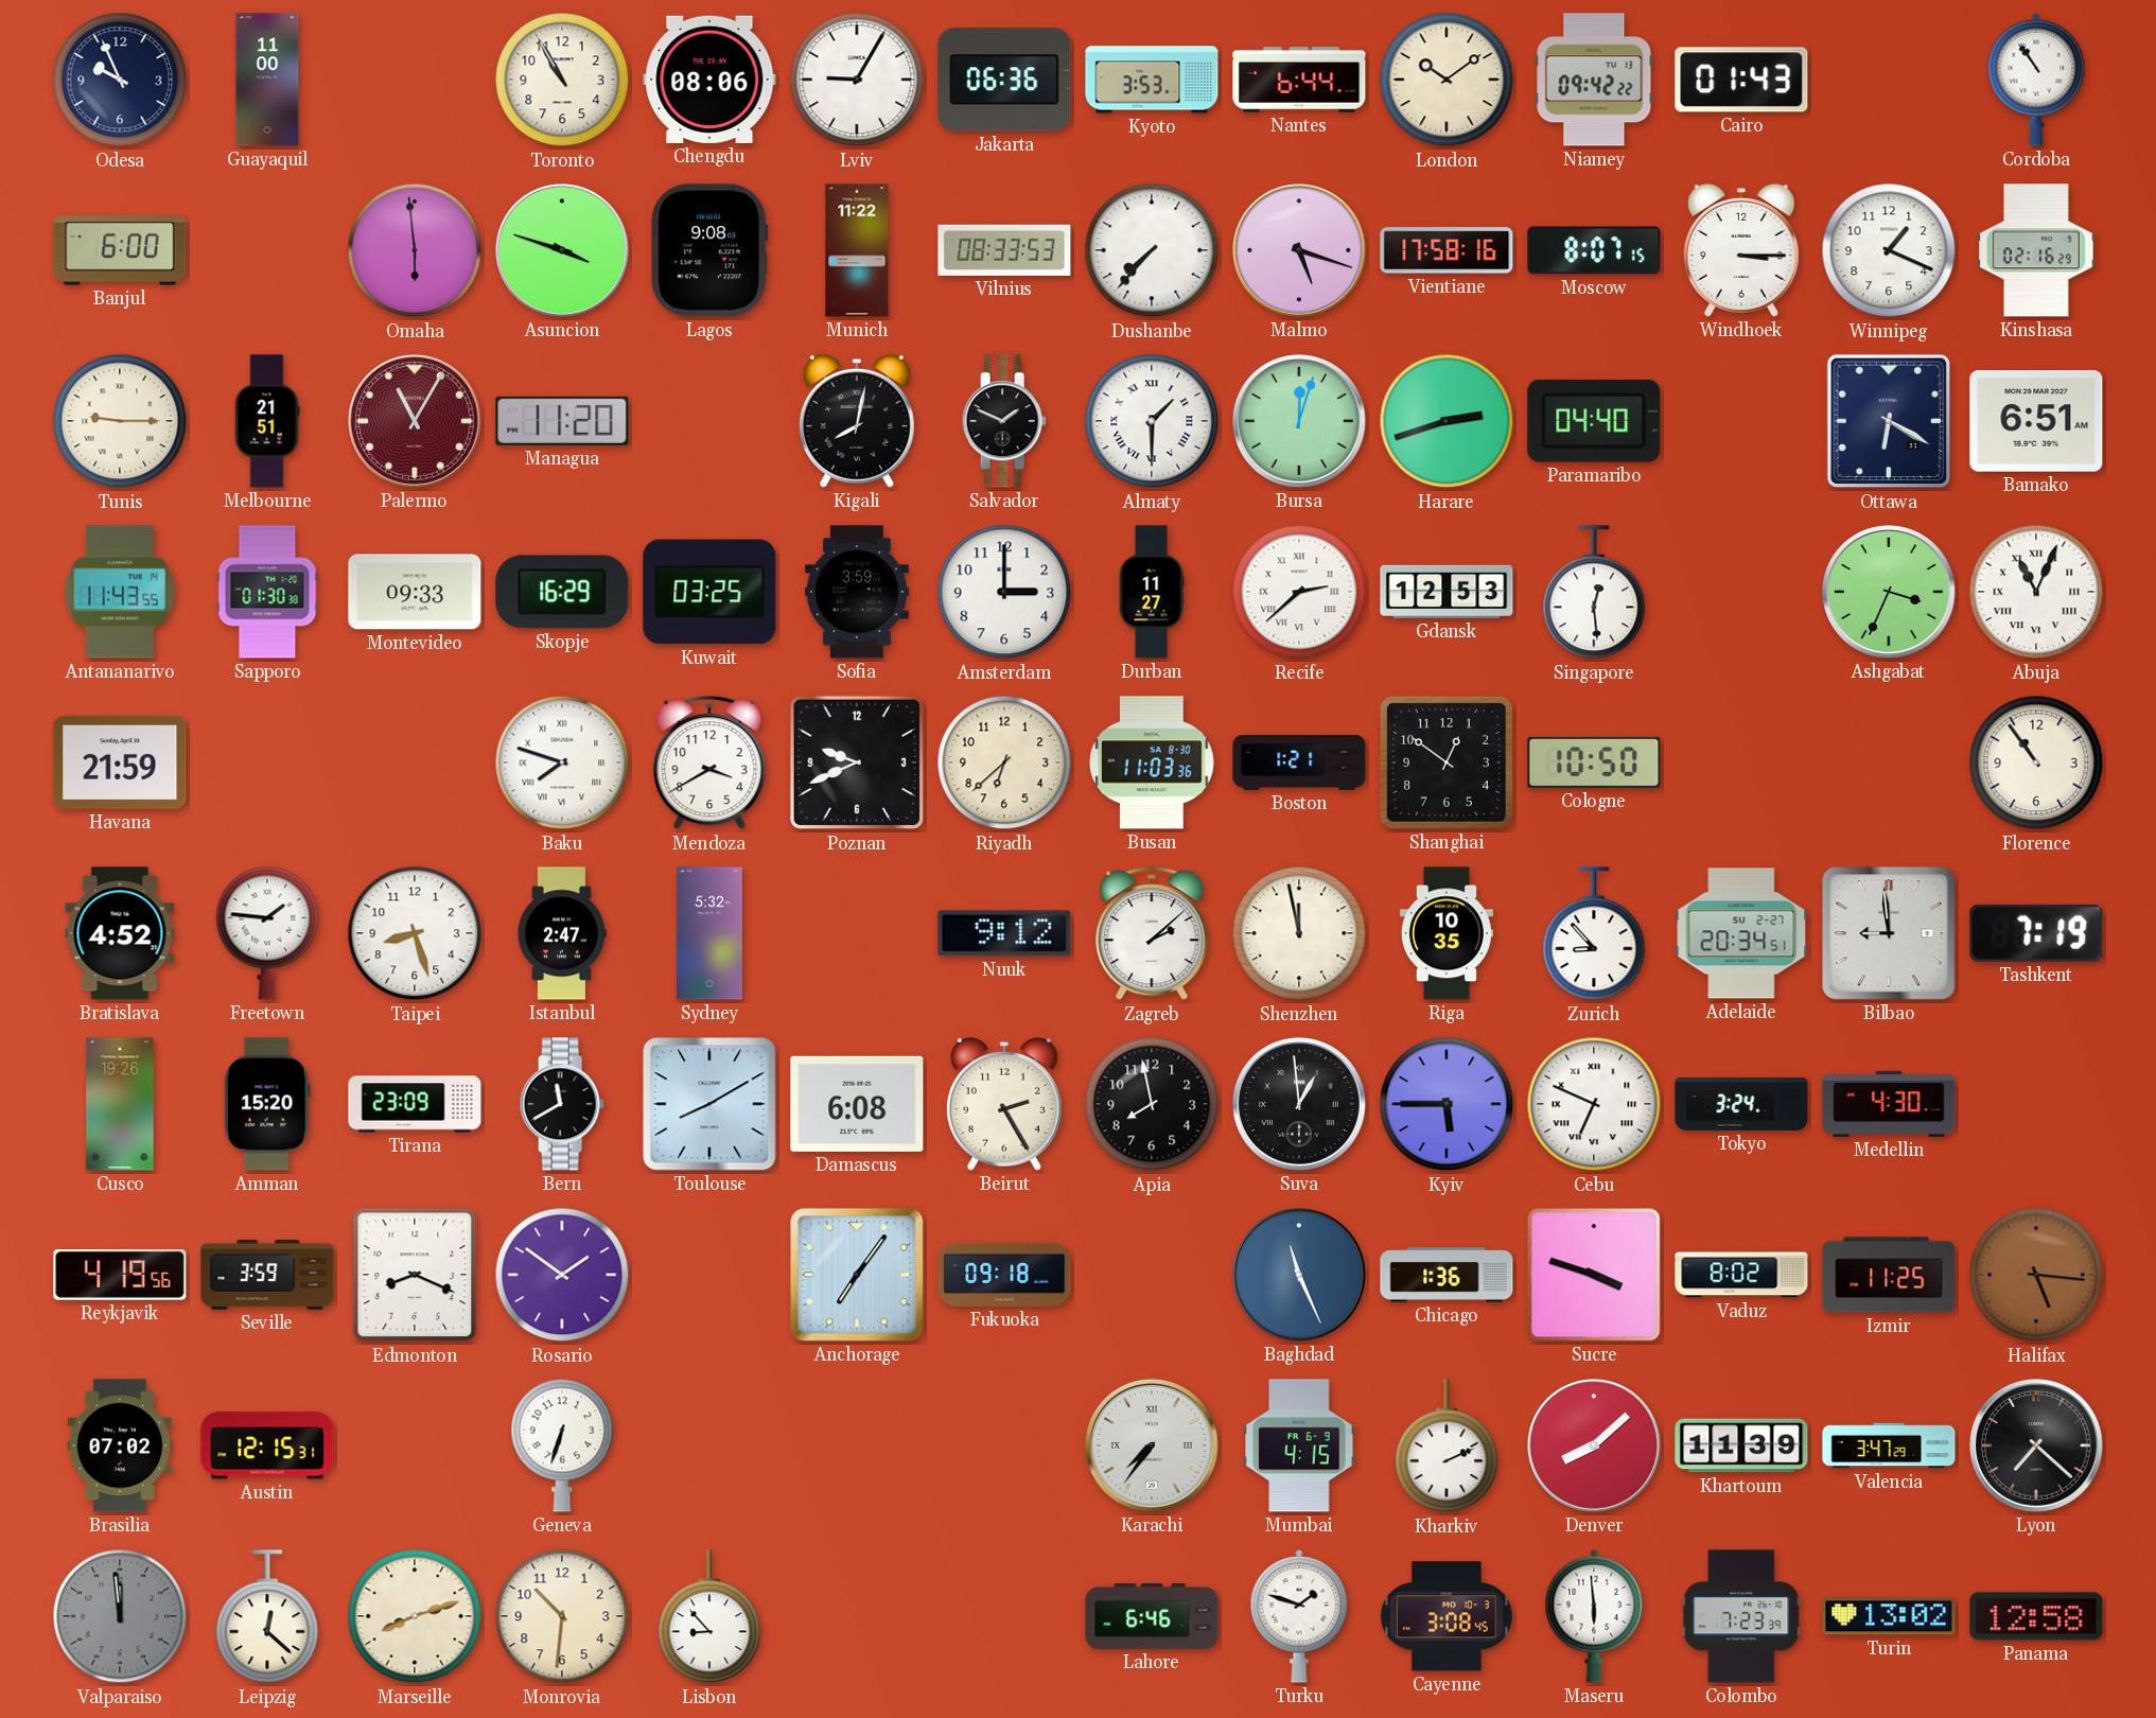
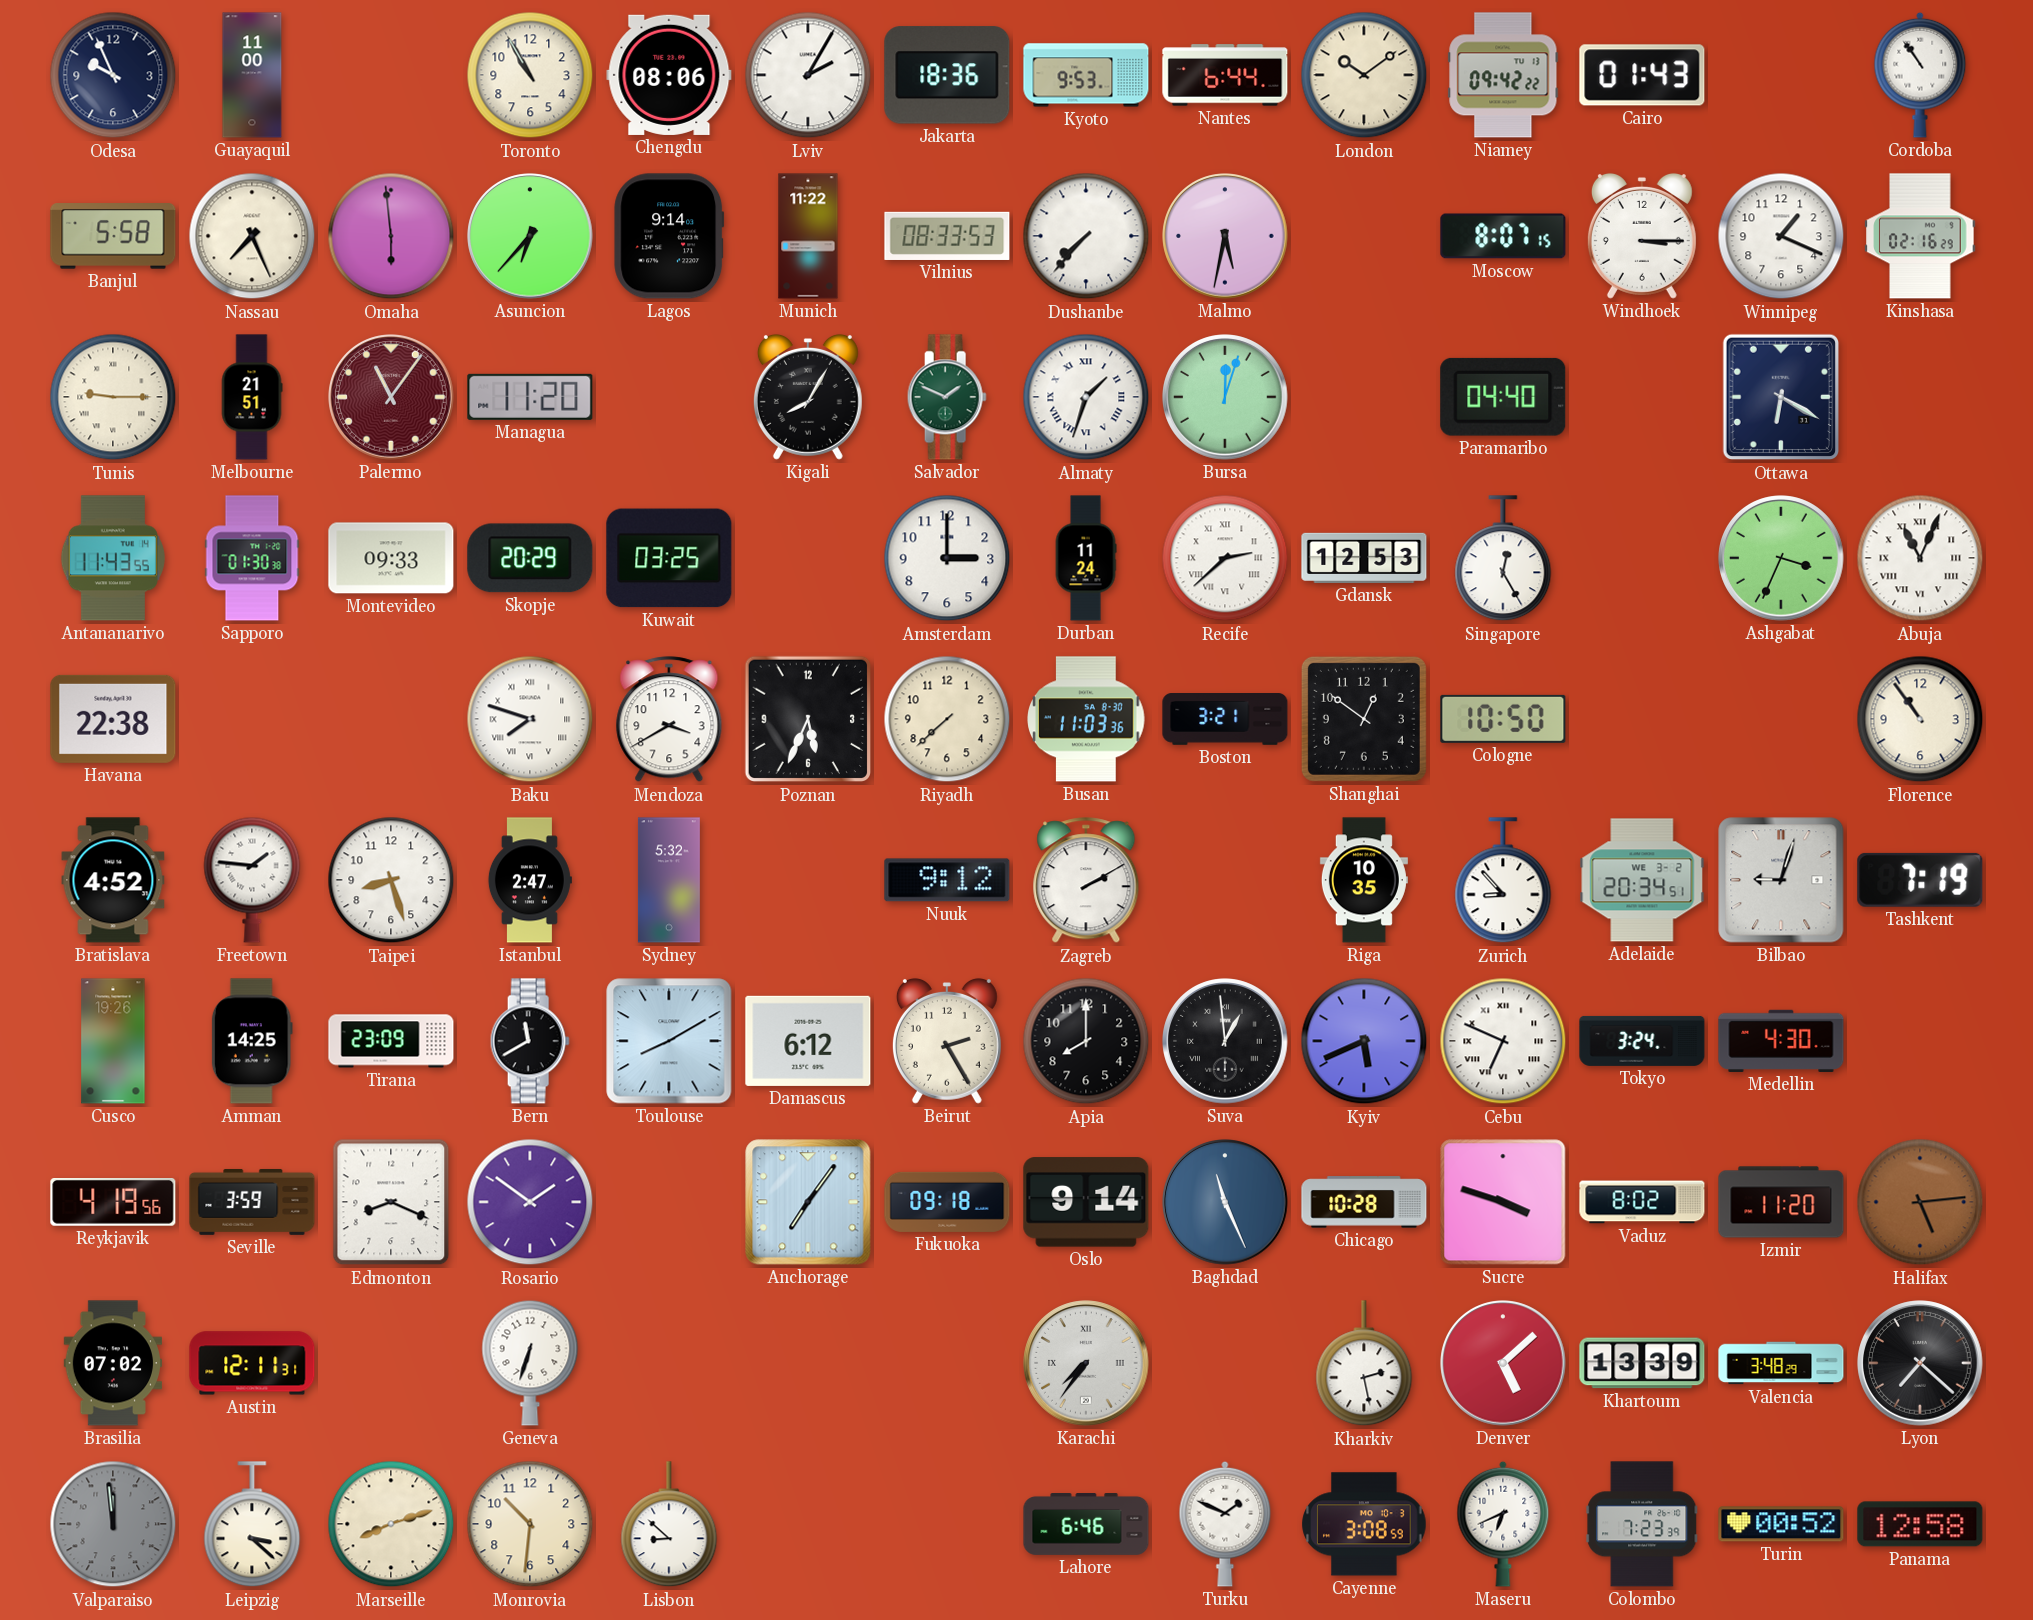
Lviv: 9:05 -> 2:05
Jakarta: 06:36 -> 18:36
Kyoto: 3:53 -> 9:53
Banjul: 6:00 -> 5:58
Nassau: none -> 7:26
Asuncion: 3:48 -> 6:37
Lagos: 9:08 -> 9:14
Malmo: 5:18 -> 5:32
Vientiane: 17:58 -> none
Palermo: 11:05 -> 11:06
Kigali: 8:02 -> 8:05
Salvador dial: black -> green
Almaty: 1:30 -> 1:33
Harare: 2:42 -> none
Bamako: 6:51 -> none
Skopje: 16:29 -> 20:29
Sofia: 3:59 -> none
Durban: 11:27 -> 11:24
Singapore: 12:29 -> 12:25
Havana: 21:59 -> 22:38
Poznan: 9:41 -> 5:34
Riyadh: 6:38 -> 7:38
Boston: 1:21 -> 3:21
Zagreb: 2:08 -> 2:10
Shenzhen: 11:58 -> none
Adelaide date: SU 2-27 -> WE 3-2
Bilbao: 8:59 -> 9:03
Amman: 15:20 -> 14:25
Damascus: 6:08 -> 6:12
Apia: 7:58 -> 8:00
Kyiv: 5:45 -> 5:41
Oslo: none -> 9:14
Chicago: 1:36 -> 10:28
Izmir: 11:25 -> 11:20
Halifax: 5:16 -> 5:14
Austin: 12:15 -> 12:11
Mumbai: 4:15 -> none
Kharkiv: 2:11 -> 2:28
Denver: 8:08 -> 5:08
Khartoum: 11:39 -> 13:39
Valencia: 3:47 -> 3:48
Leipzig: 12:22 -> 3:22
Lisbon: 8:53 -> 8:52
Turku: 1:48 -> 1:49
Cayenne: 3:08:45 -> 3:08:59
Maseru: 5:59 -> 6:41
Turin: 13:02 -> 00:52
